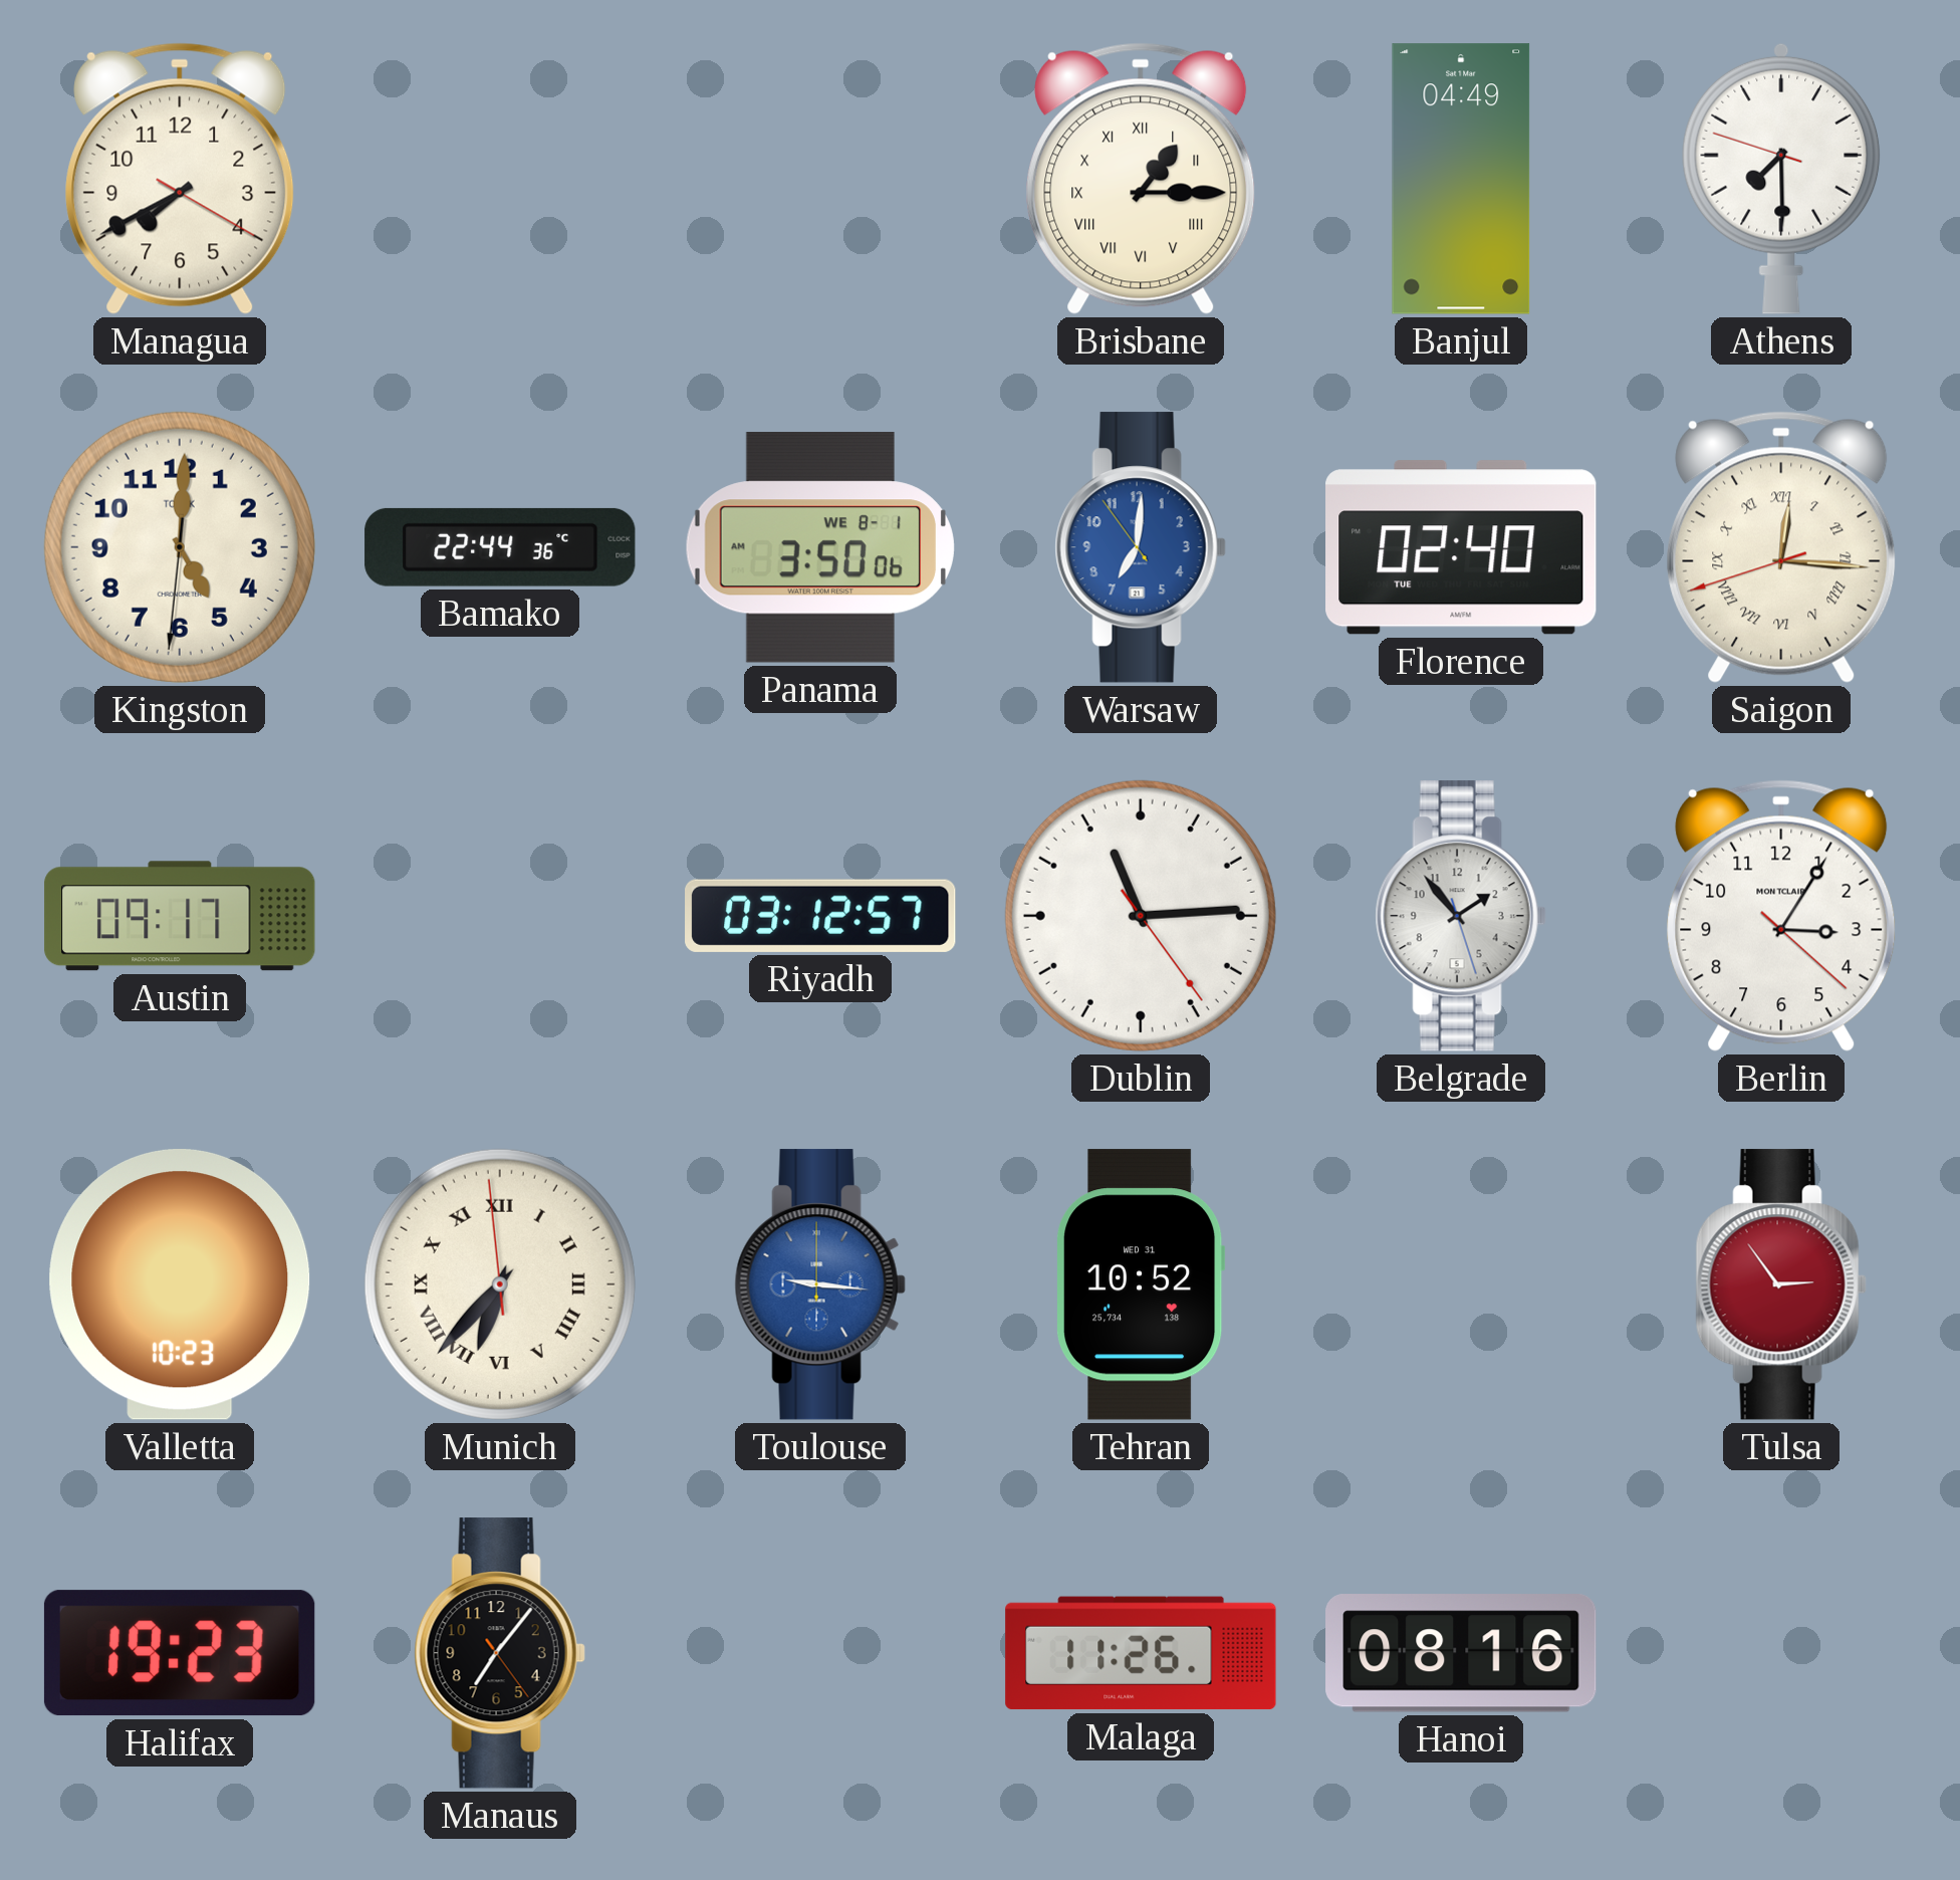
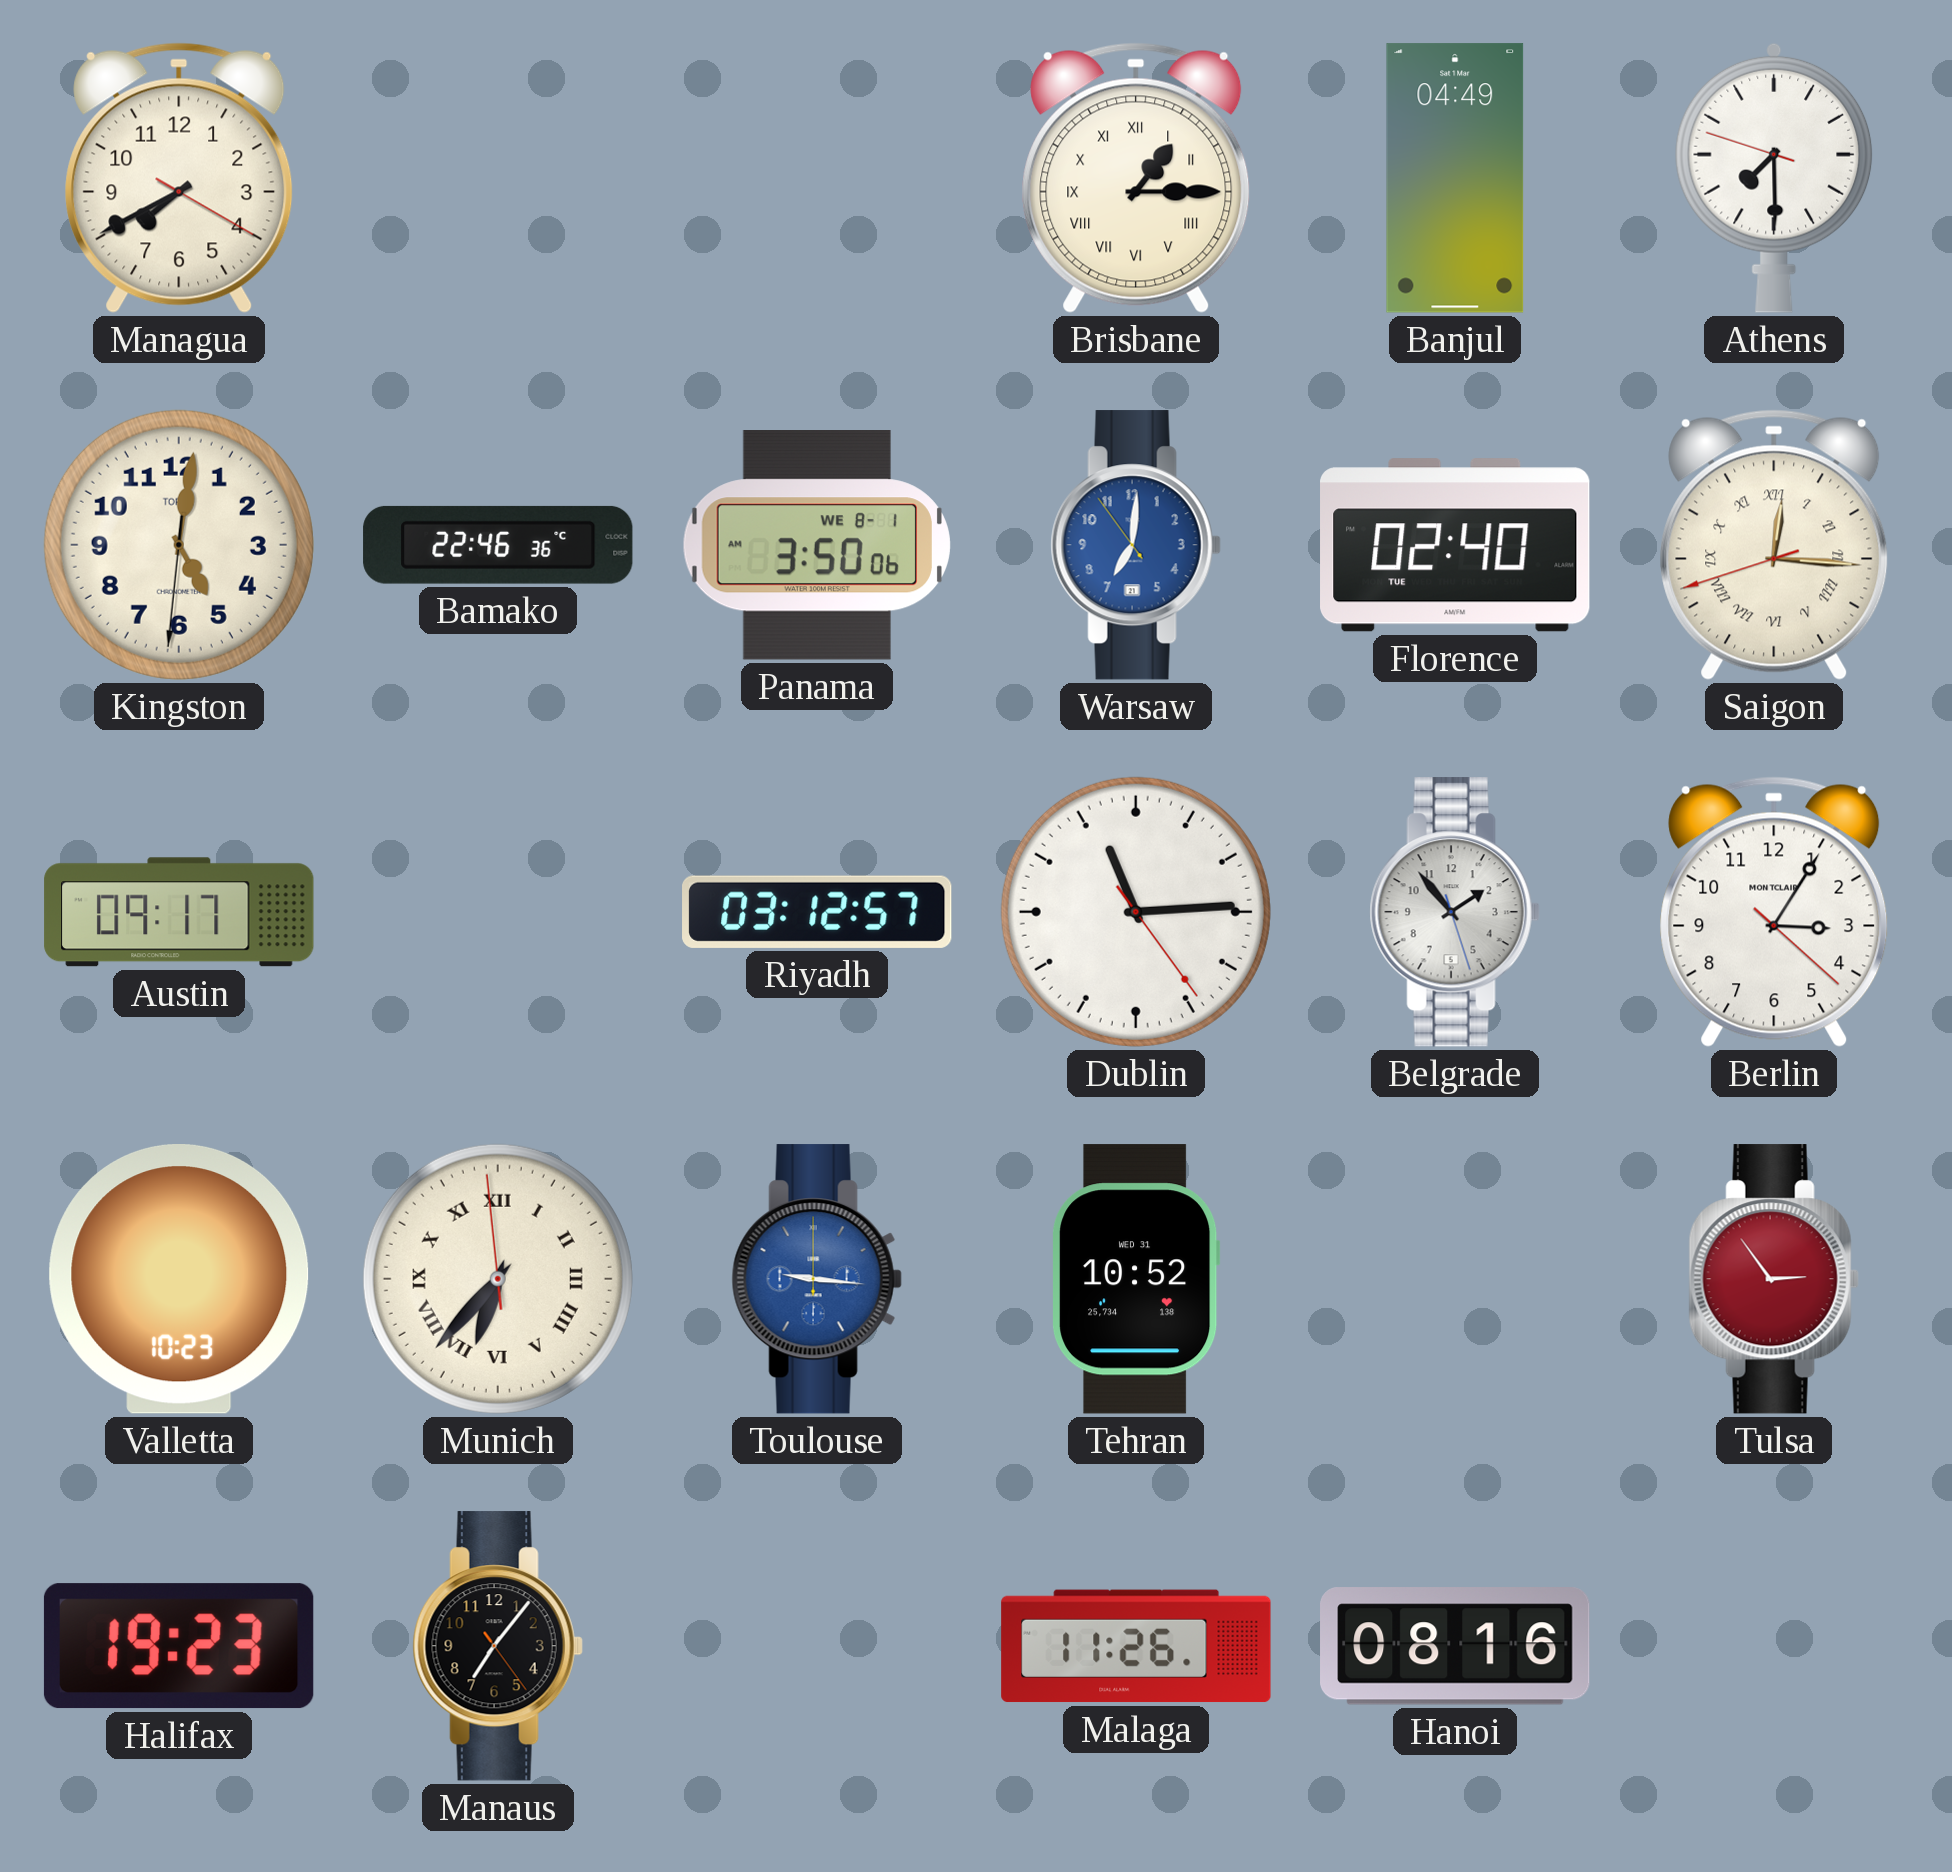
Kingston: 5:00 -> 5:01
Bamako: 22:44 -> 22:46
